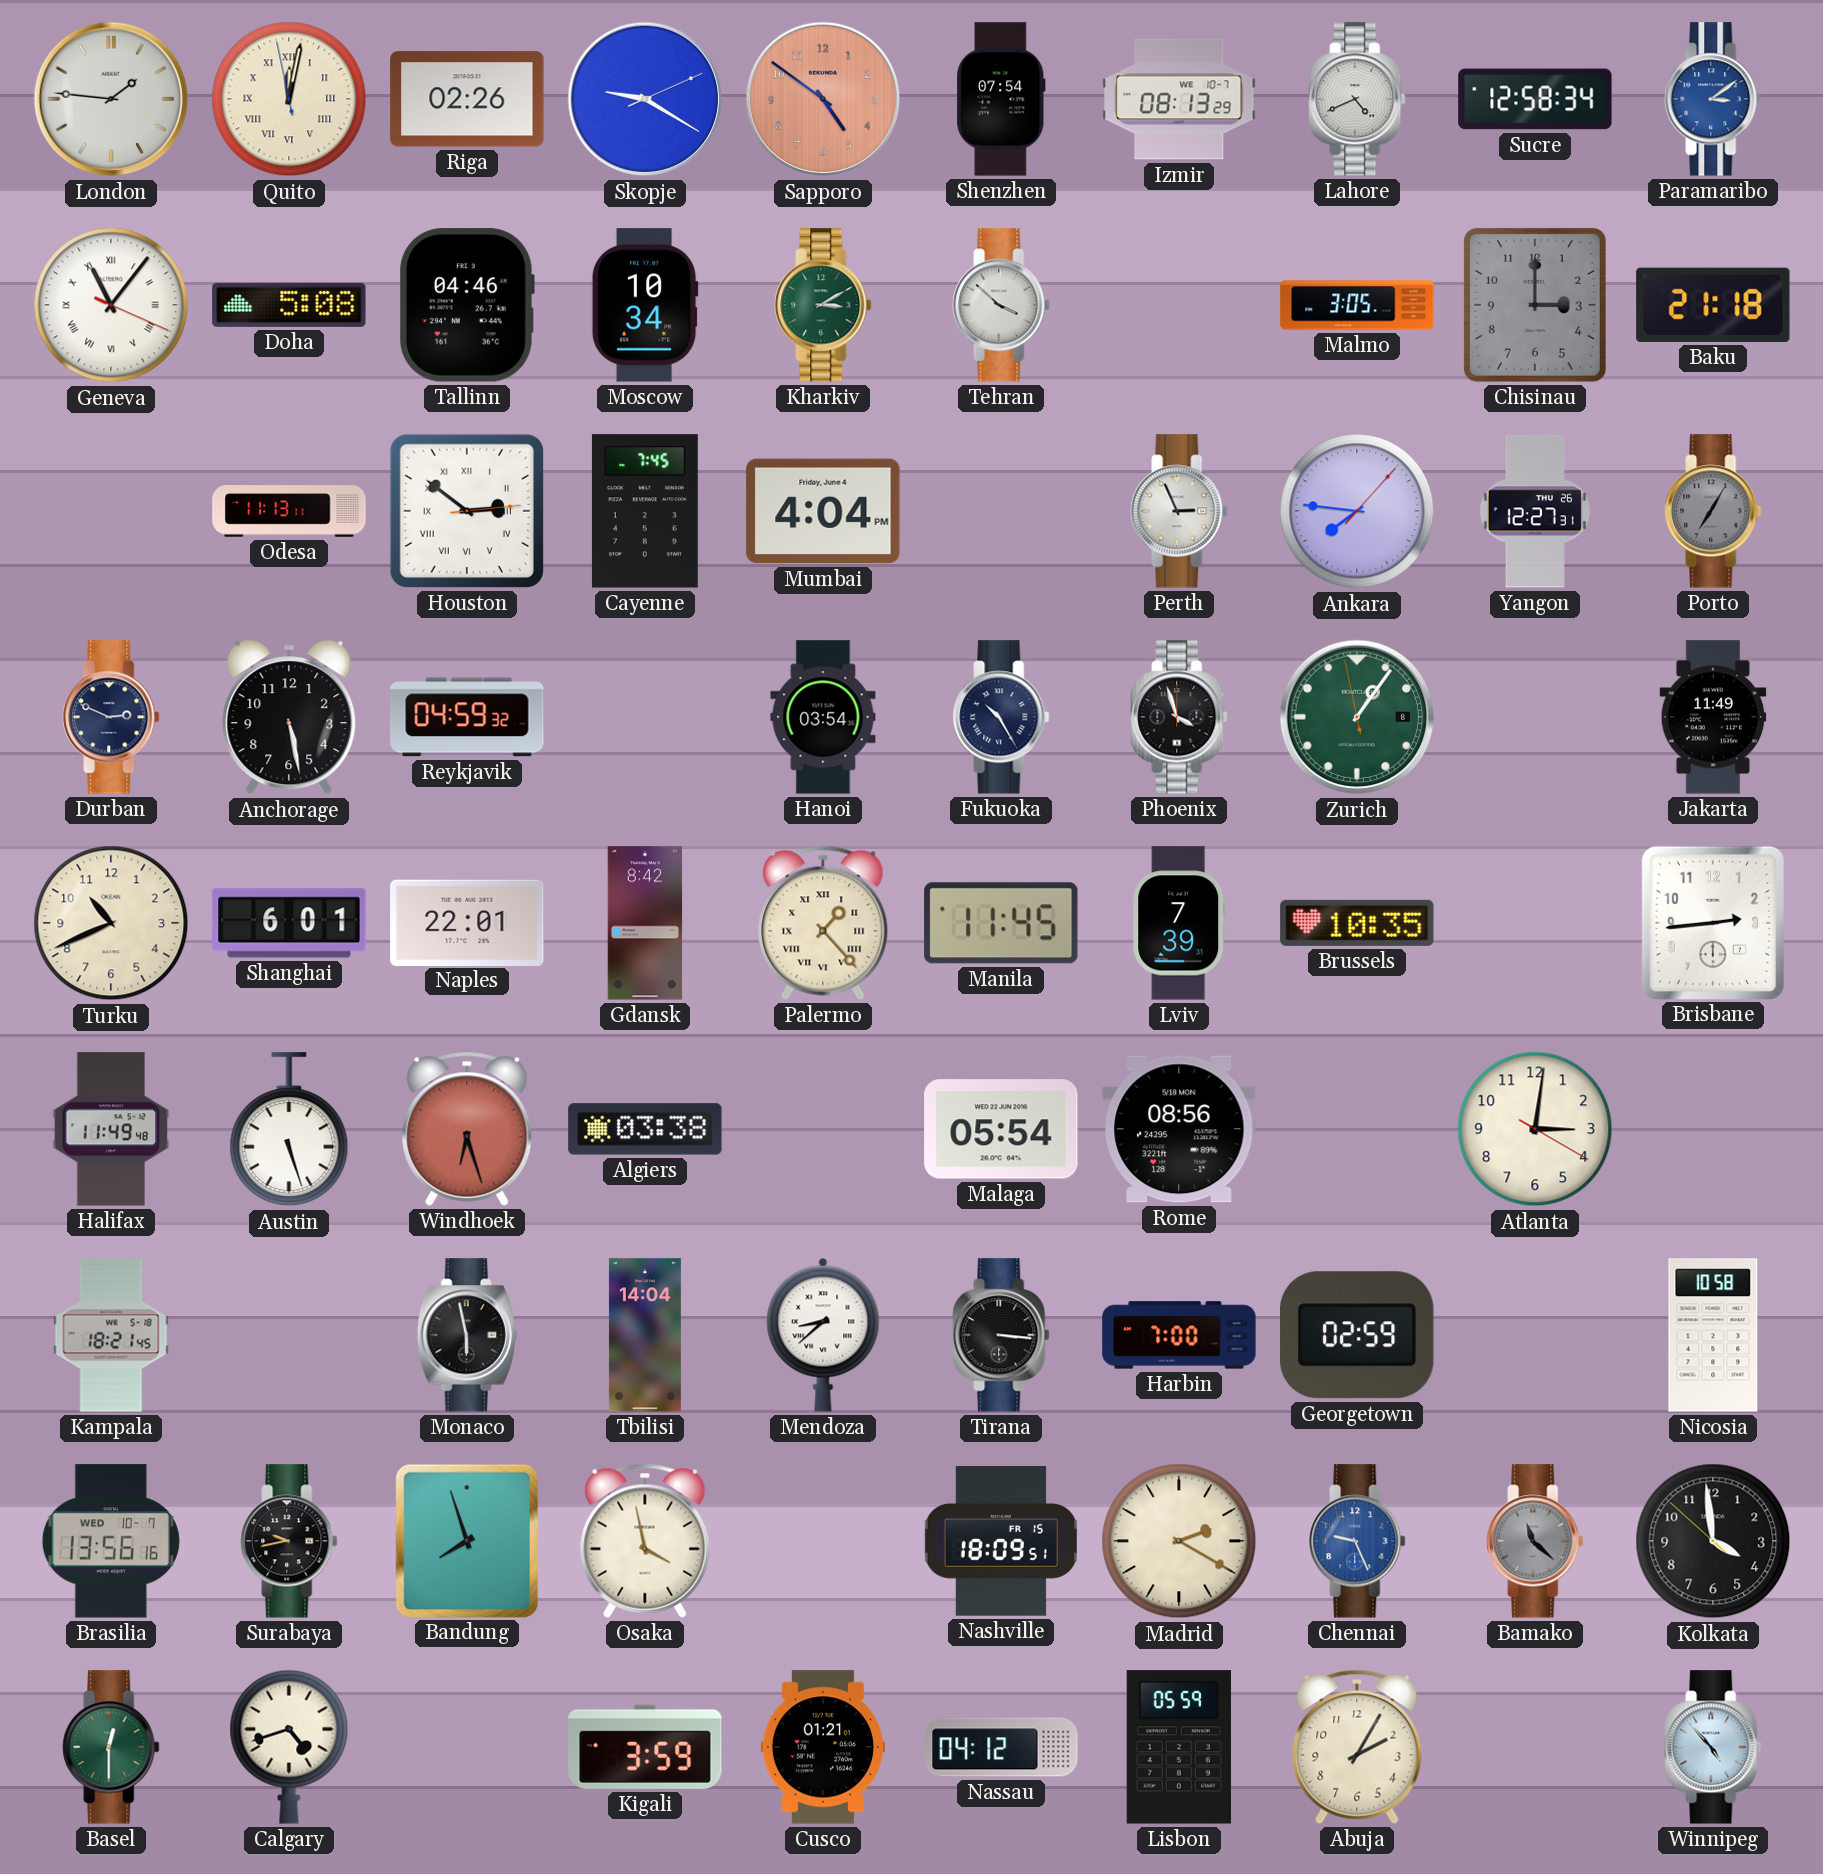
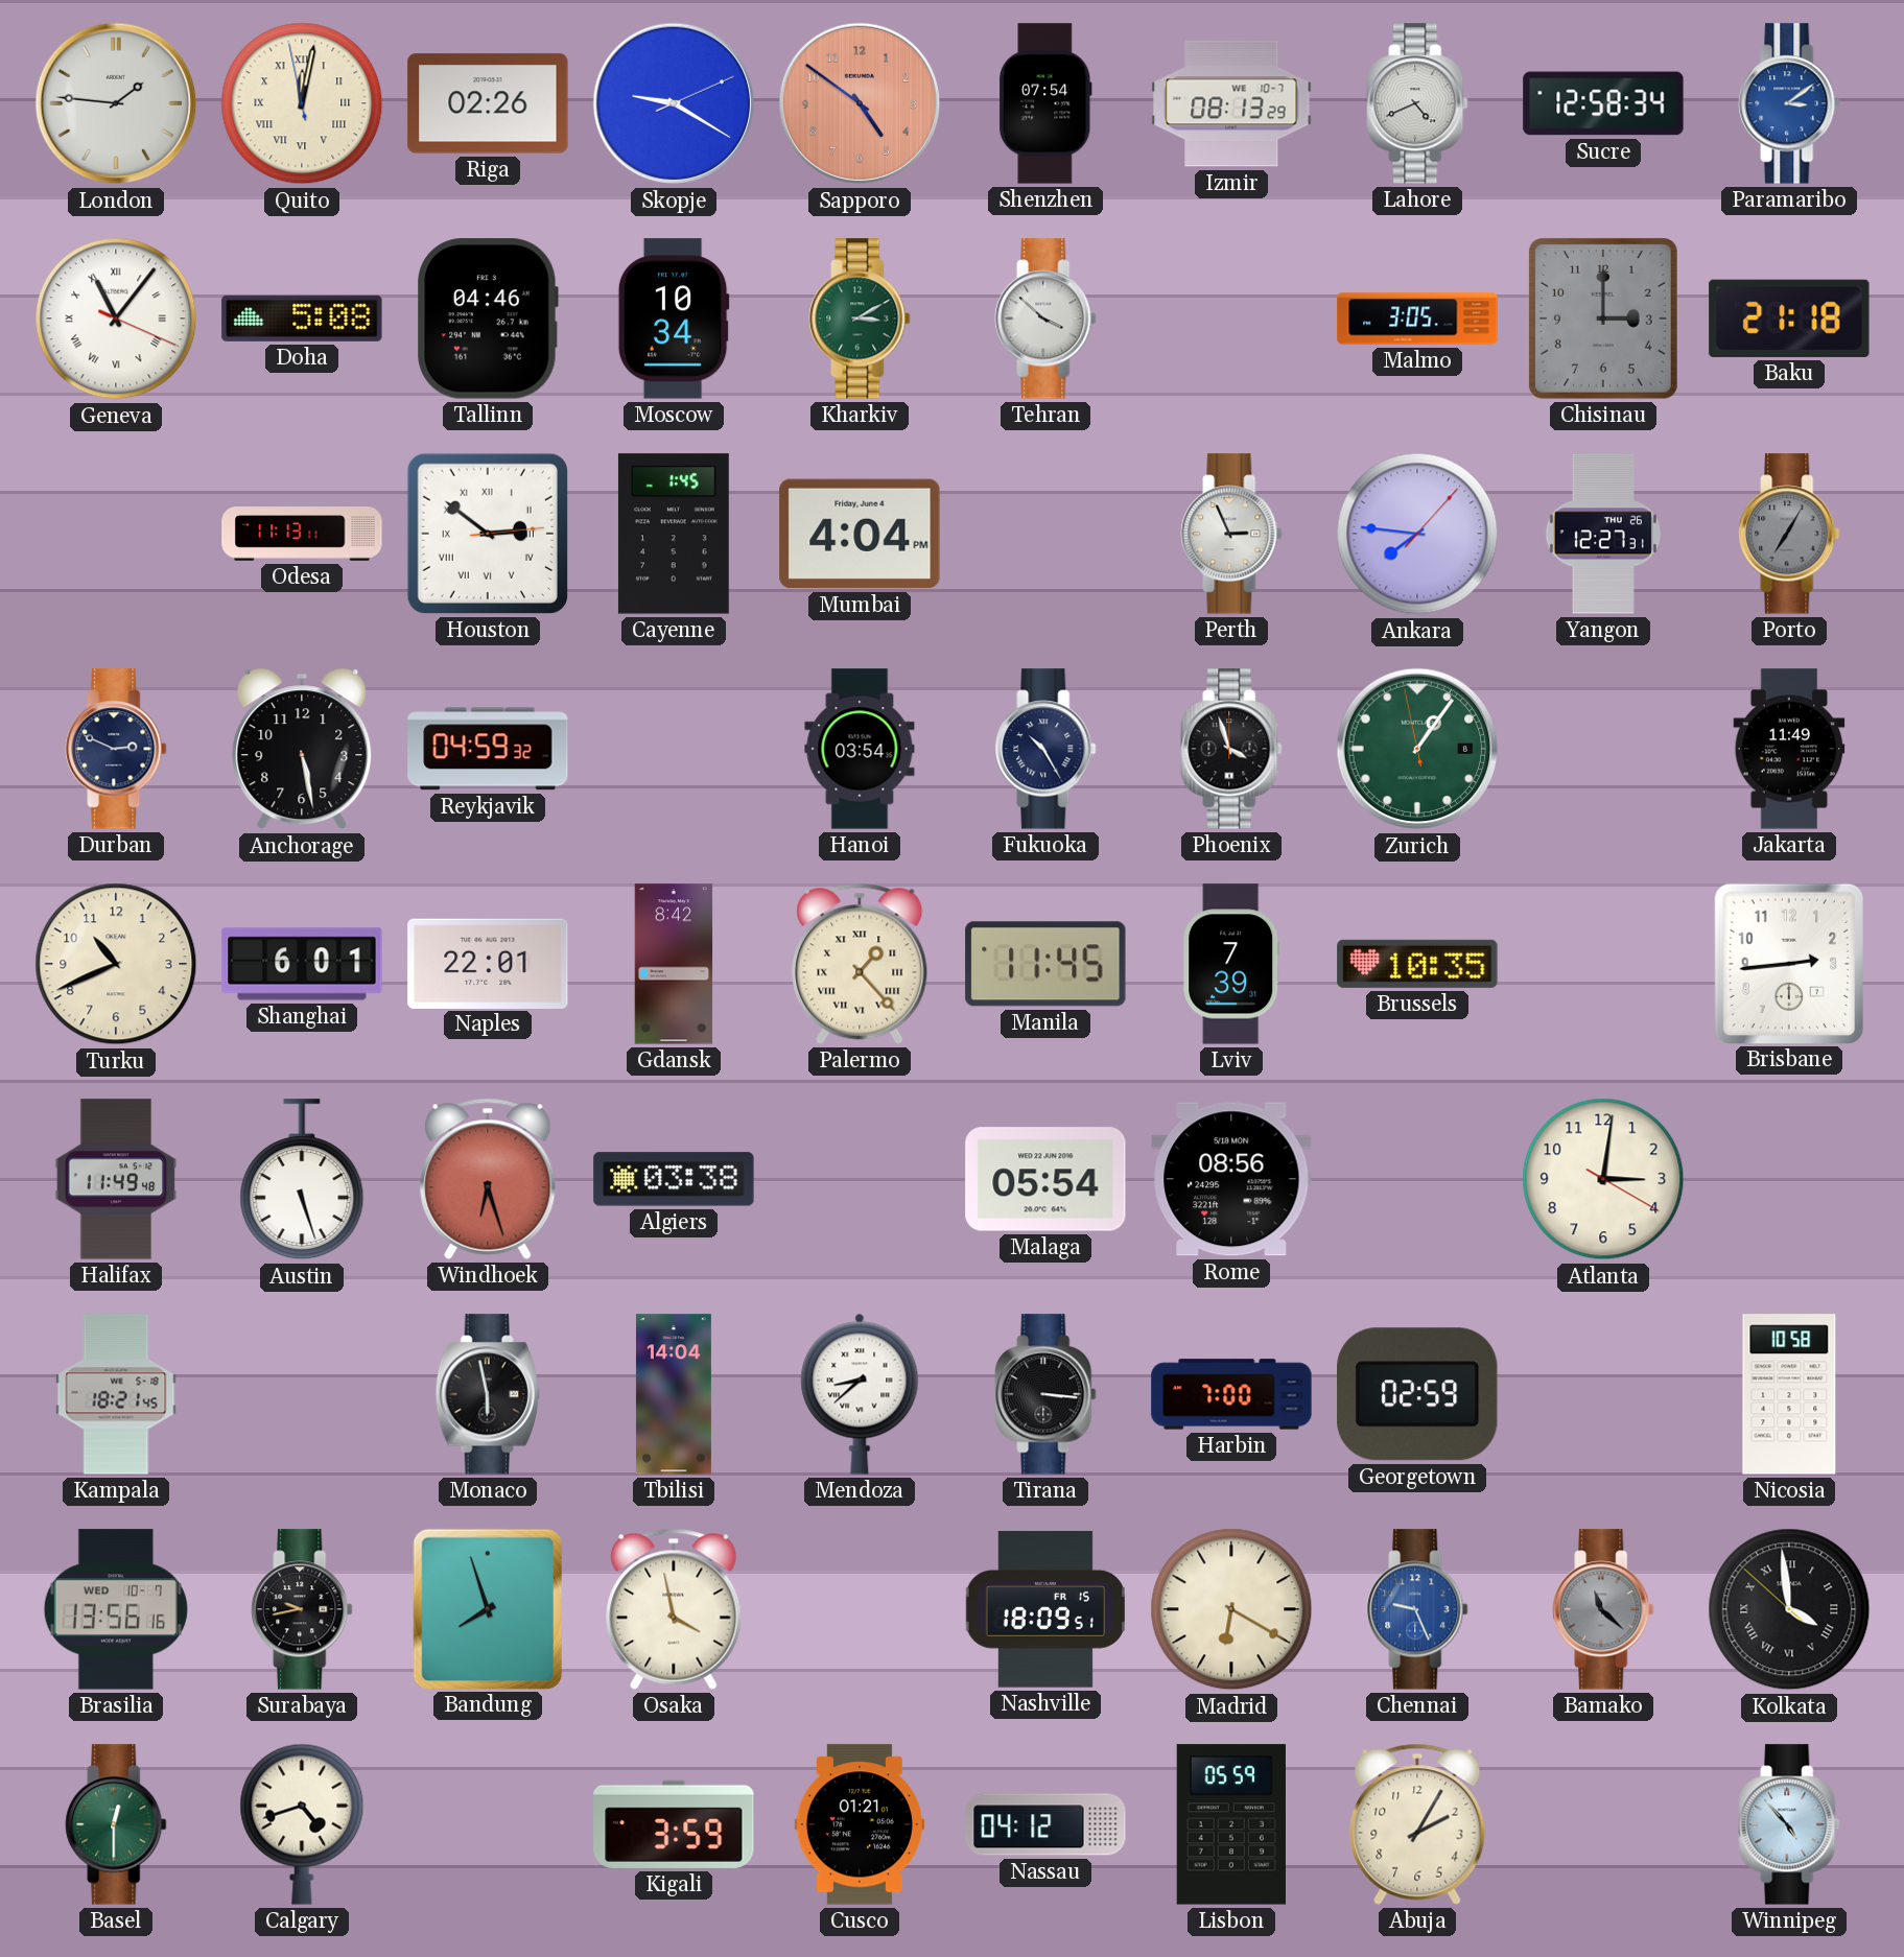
Cayenne: 7:45 -> 1:45
Madrid: 2:20 -> 6:20
Kolkata numerals: Arabic -> Roman
